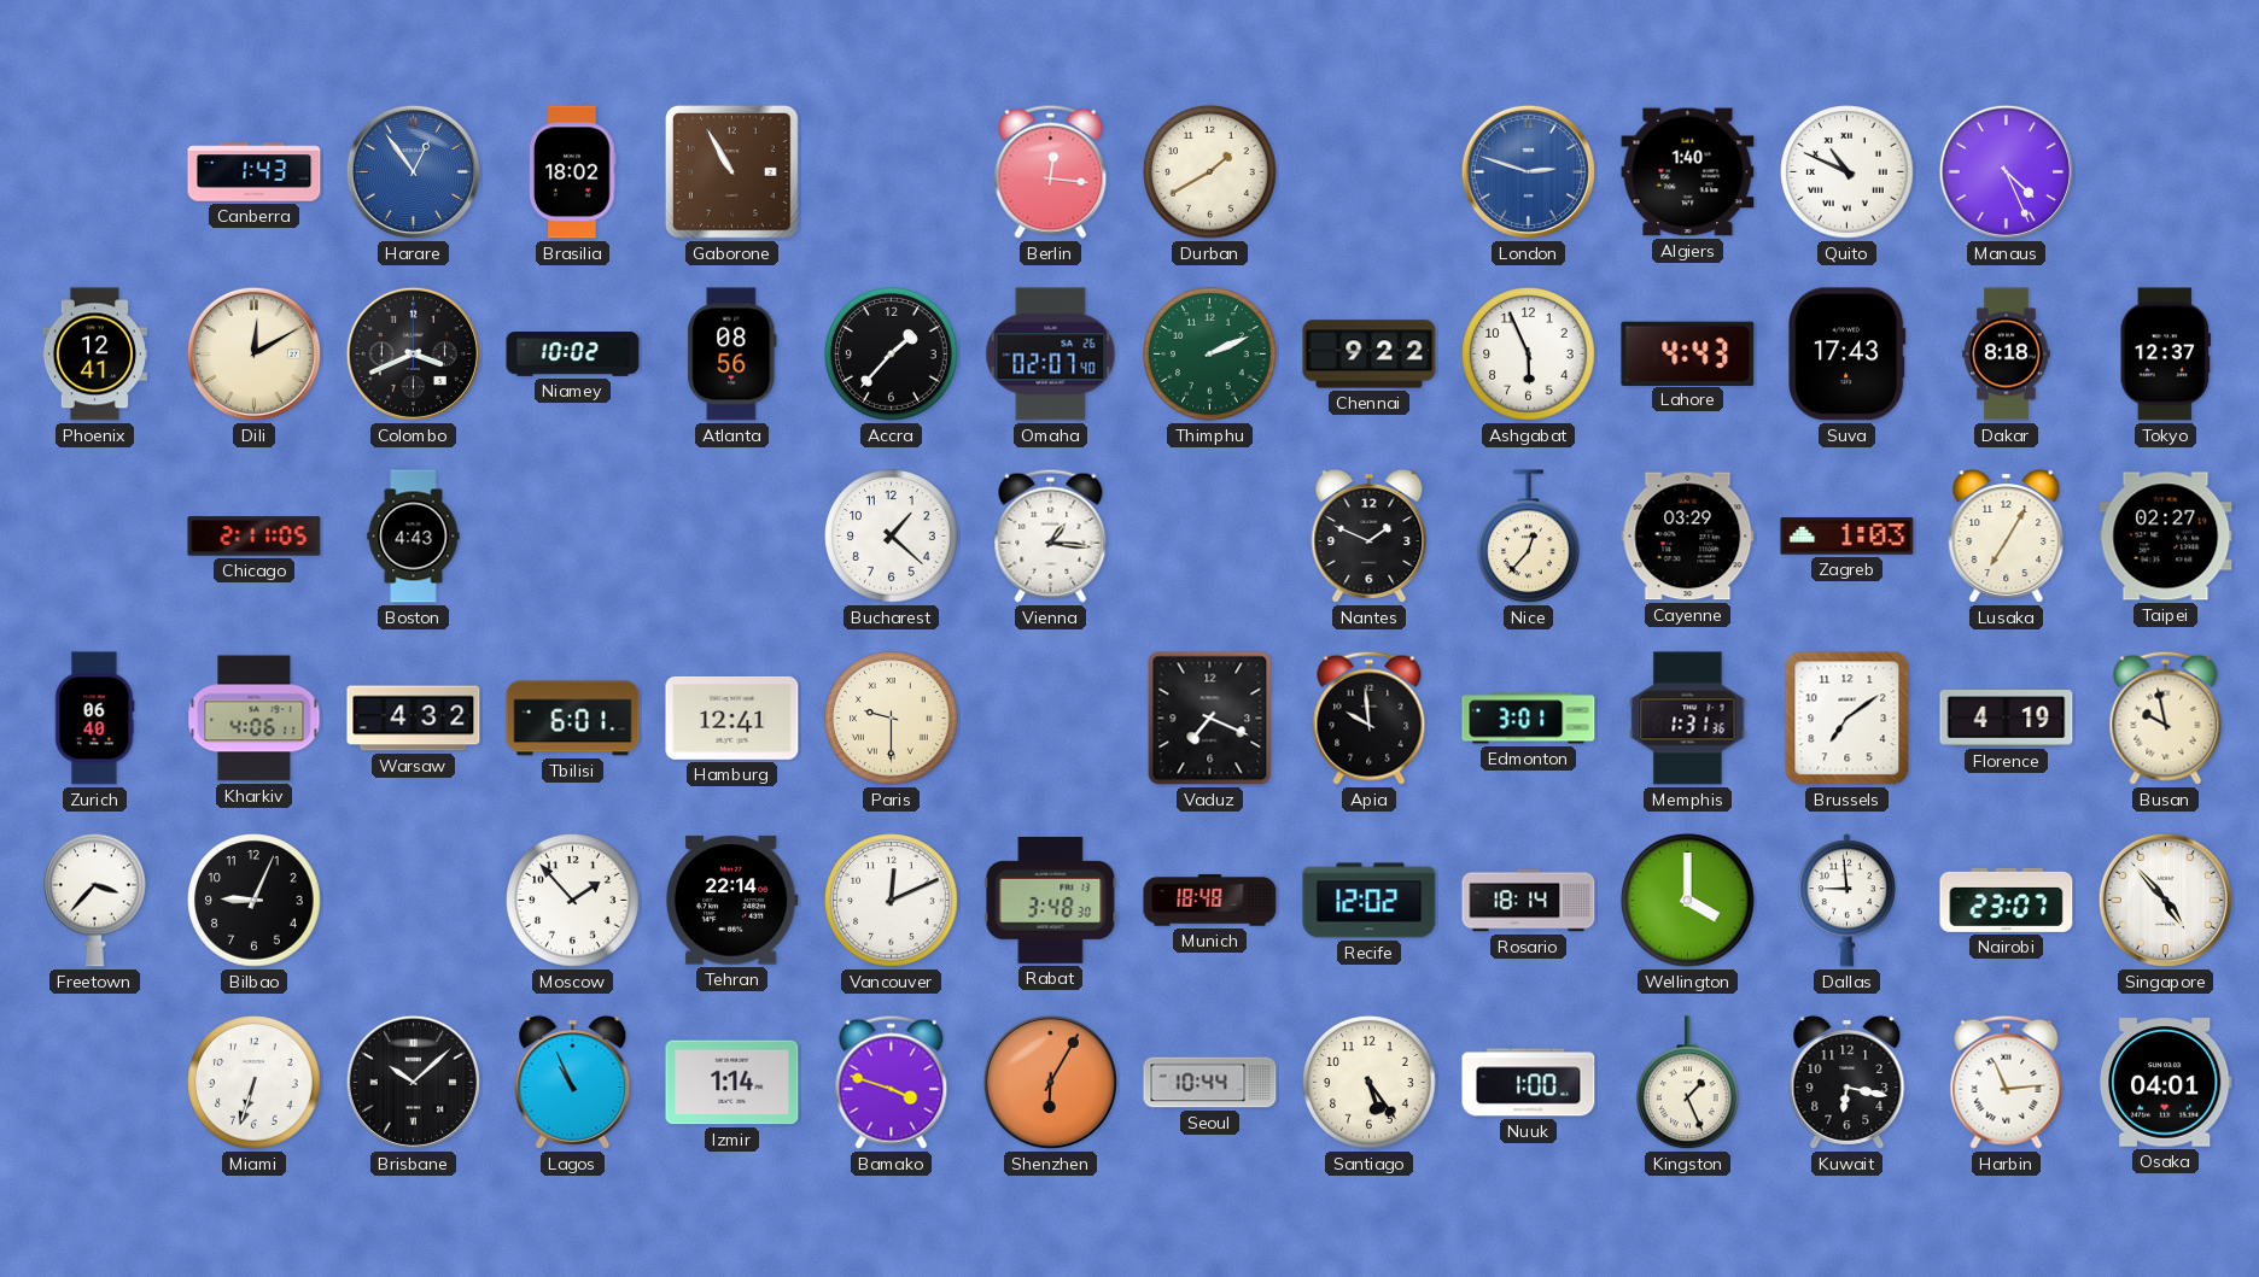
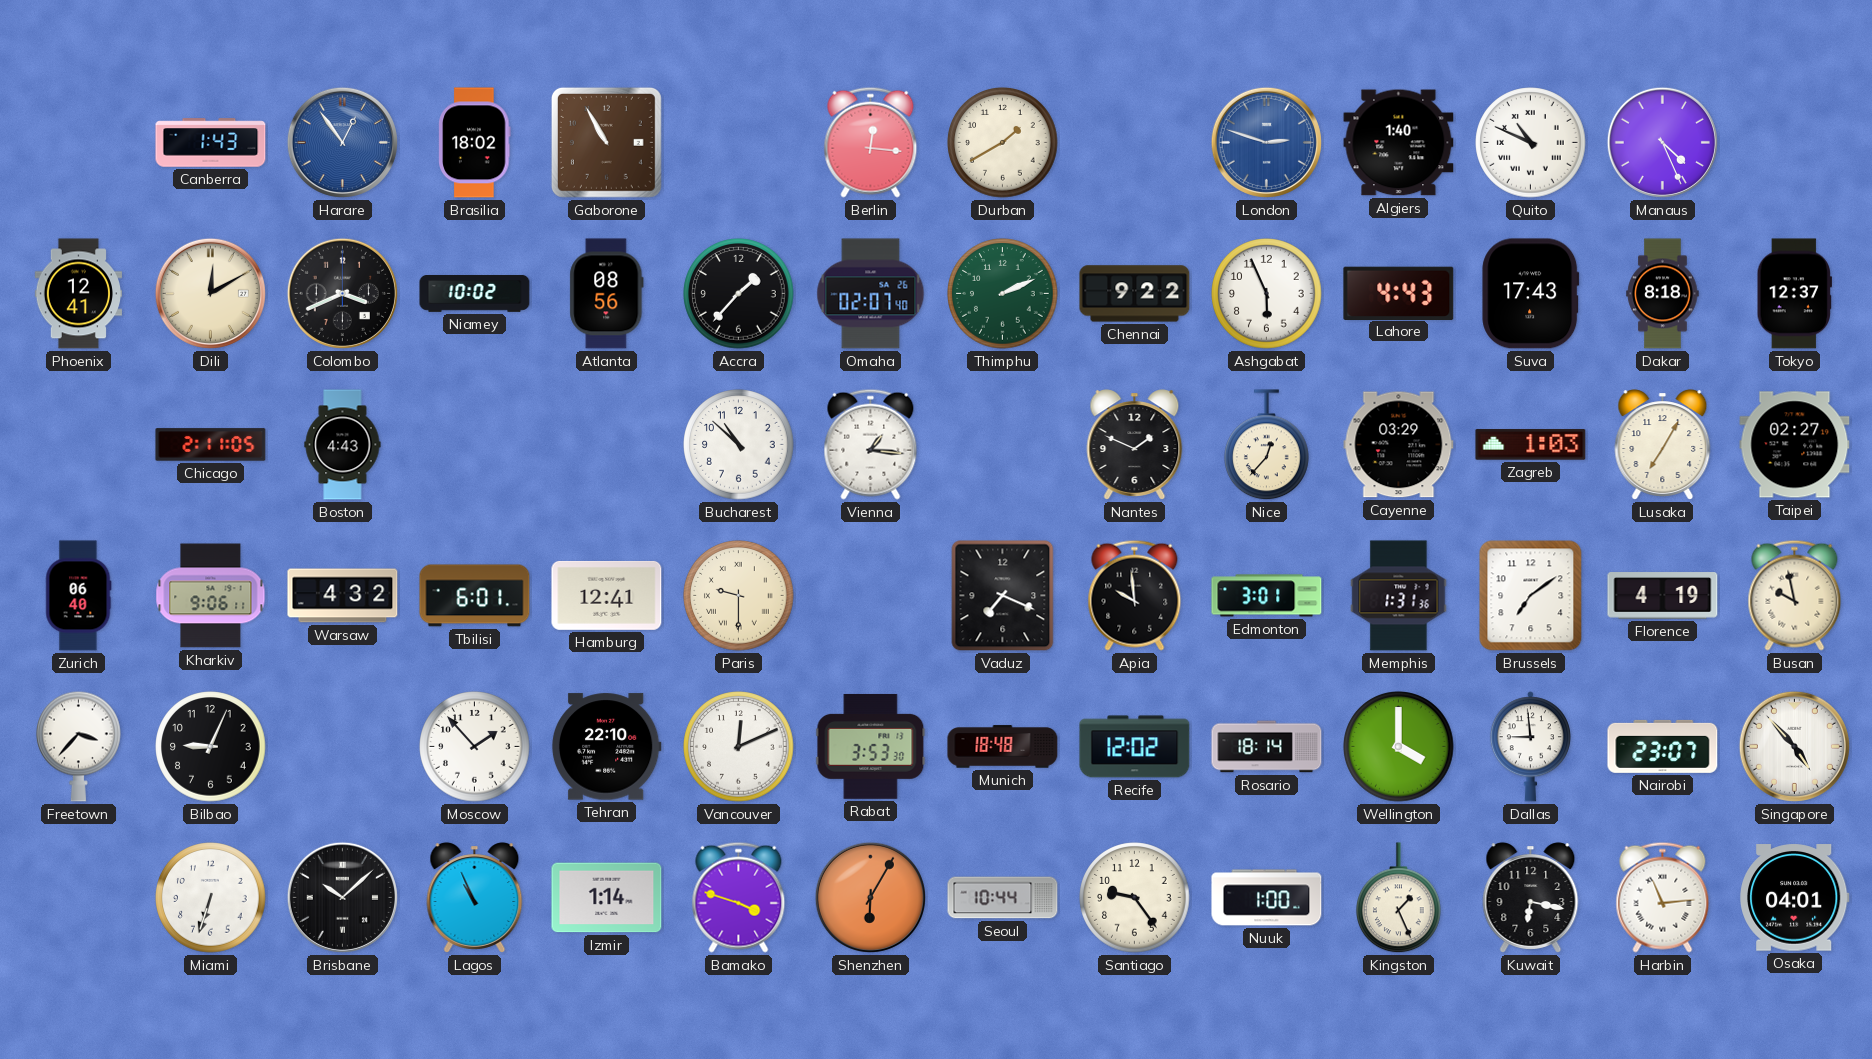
Bucharest: 1:22 -> 10:52
Kharkiv: 4:06 -> 9:06
Tehran: 22:14 -> 22:10
Rabat: 3:48 -> 3:53
Santiago: 5:24 -> 9:24
